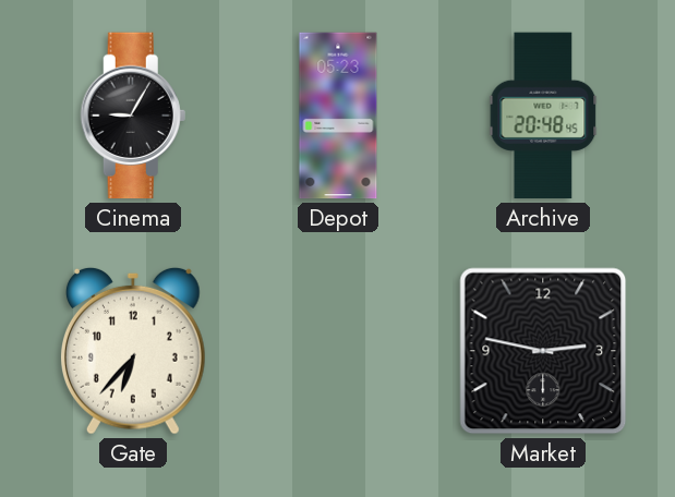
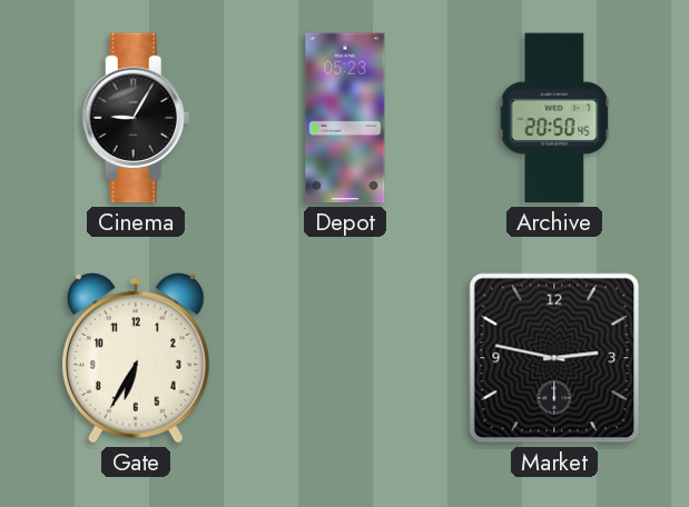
Archive: 20:48 -> 20:50
Gate: 6:37 -> 6:35
